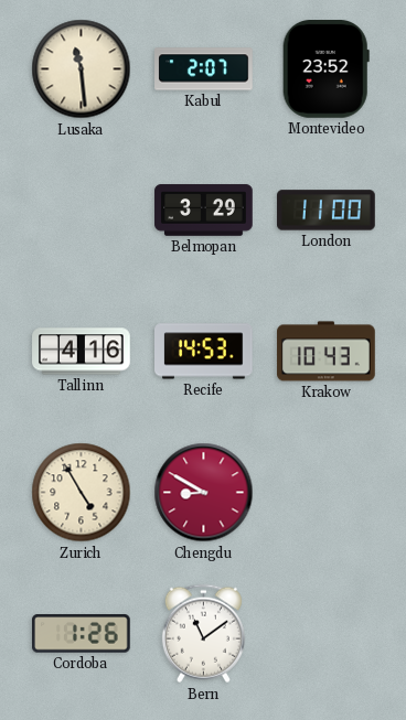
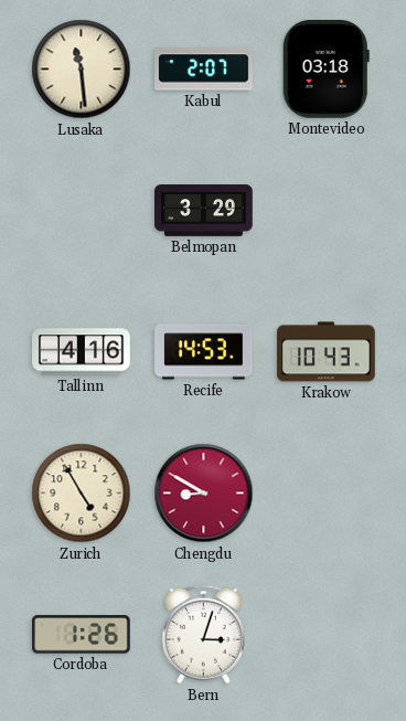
Montevideo: 23:52 -> 03:18
London: 11:00 -> none
Bern: 11:09 -> 3:03
